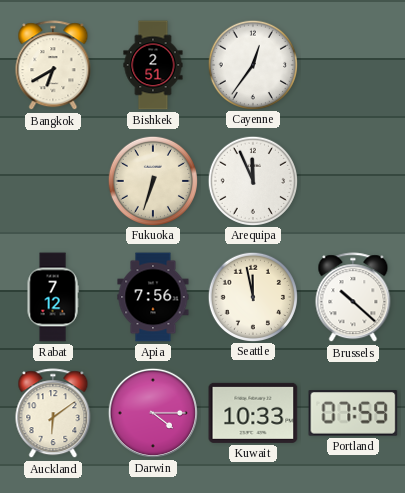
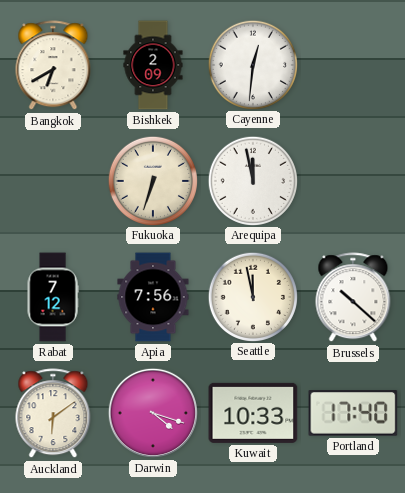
Bishkek: 2:51 -> 2:09
Cayenne: 12:36 -> 12:31
Arequipa: 11:56 -> 11:58
Darwin: 4:15 -> 4:18
Portland: 07:59 -> 17:40
